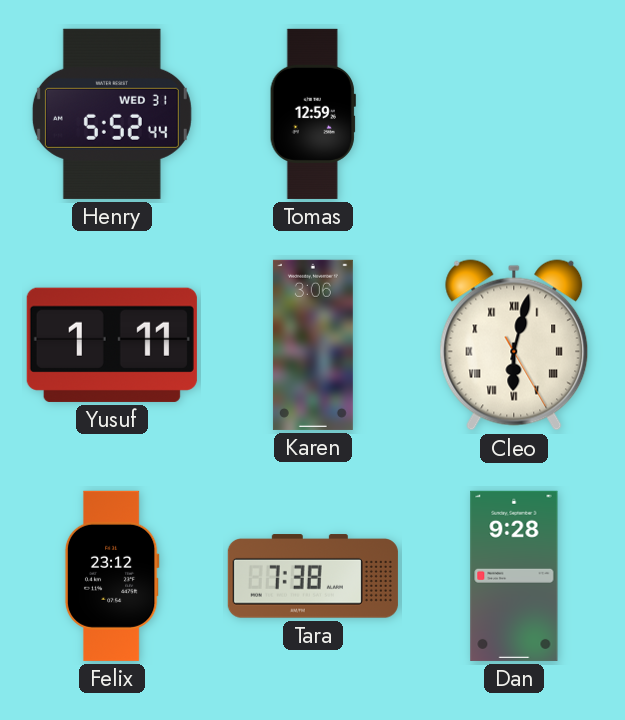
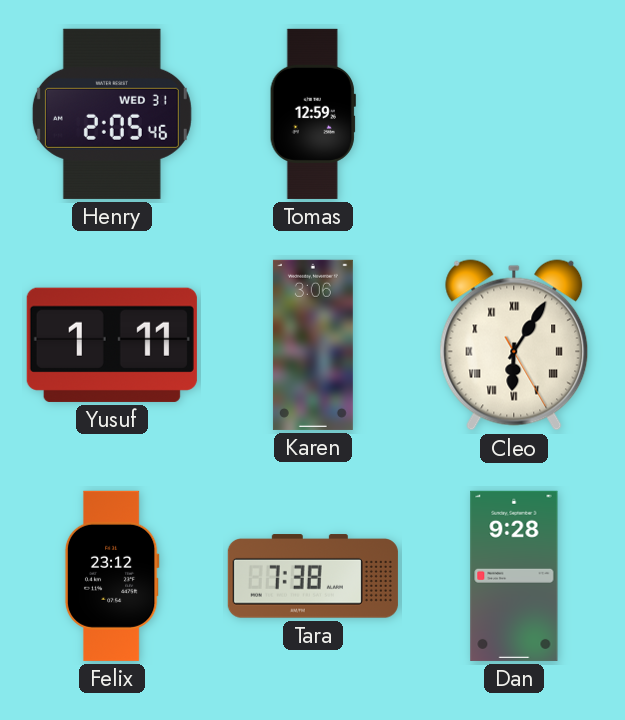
Henry: 5:52 -> 2:05
Cleo: 6:02 -> 6:05
